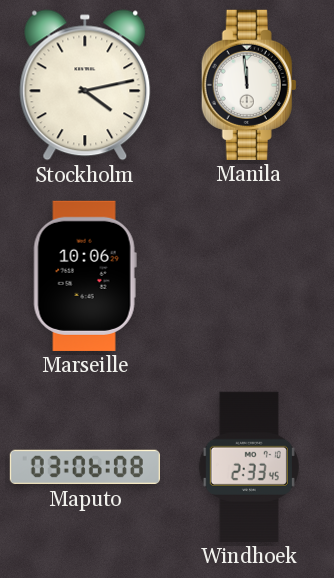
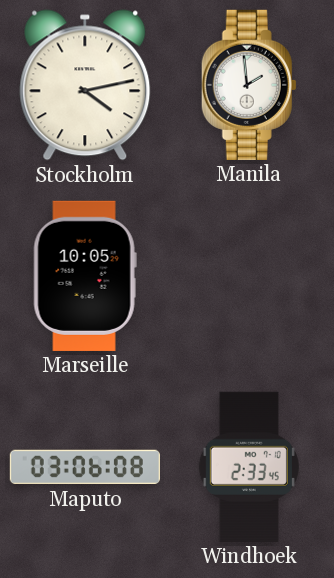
Manila: 11:59 -> 1:59
Marseille: 10:06 -> 10:05
